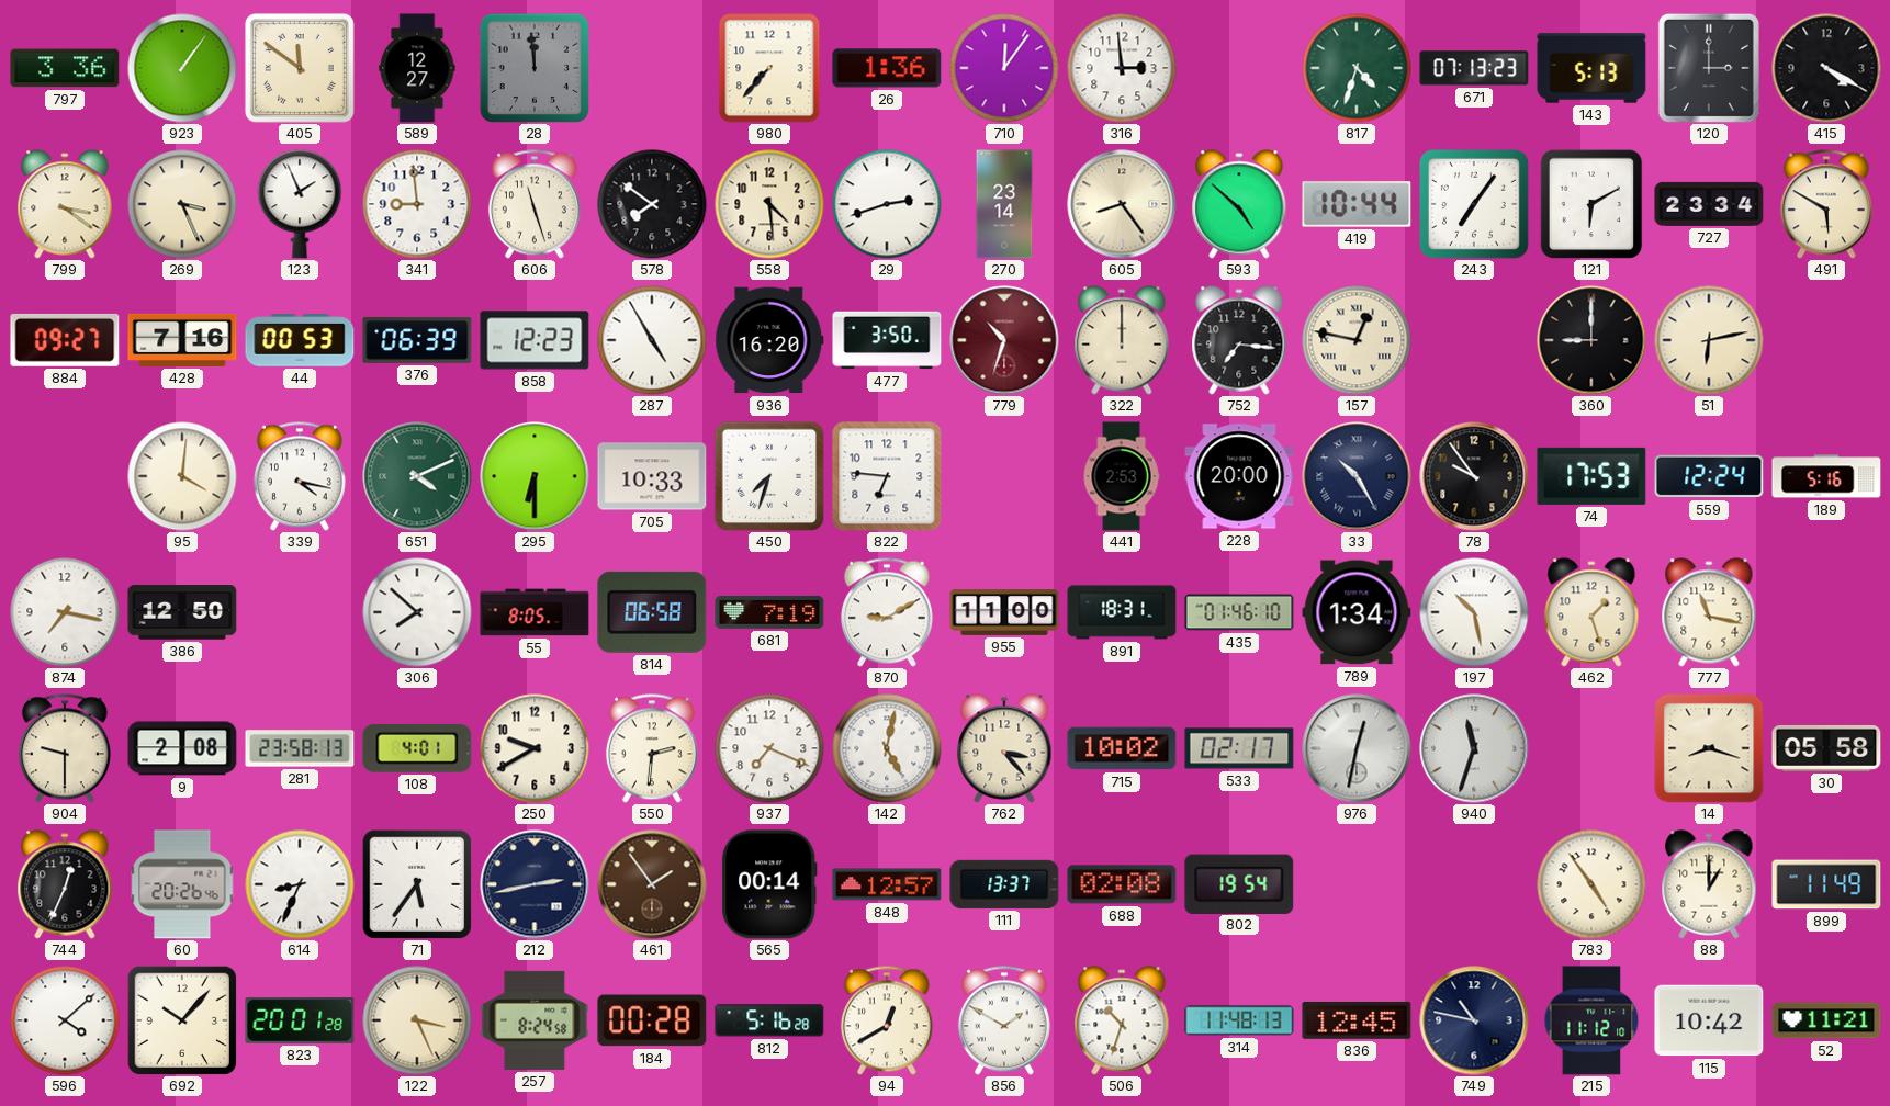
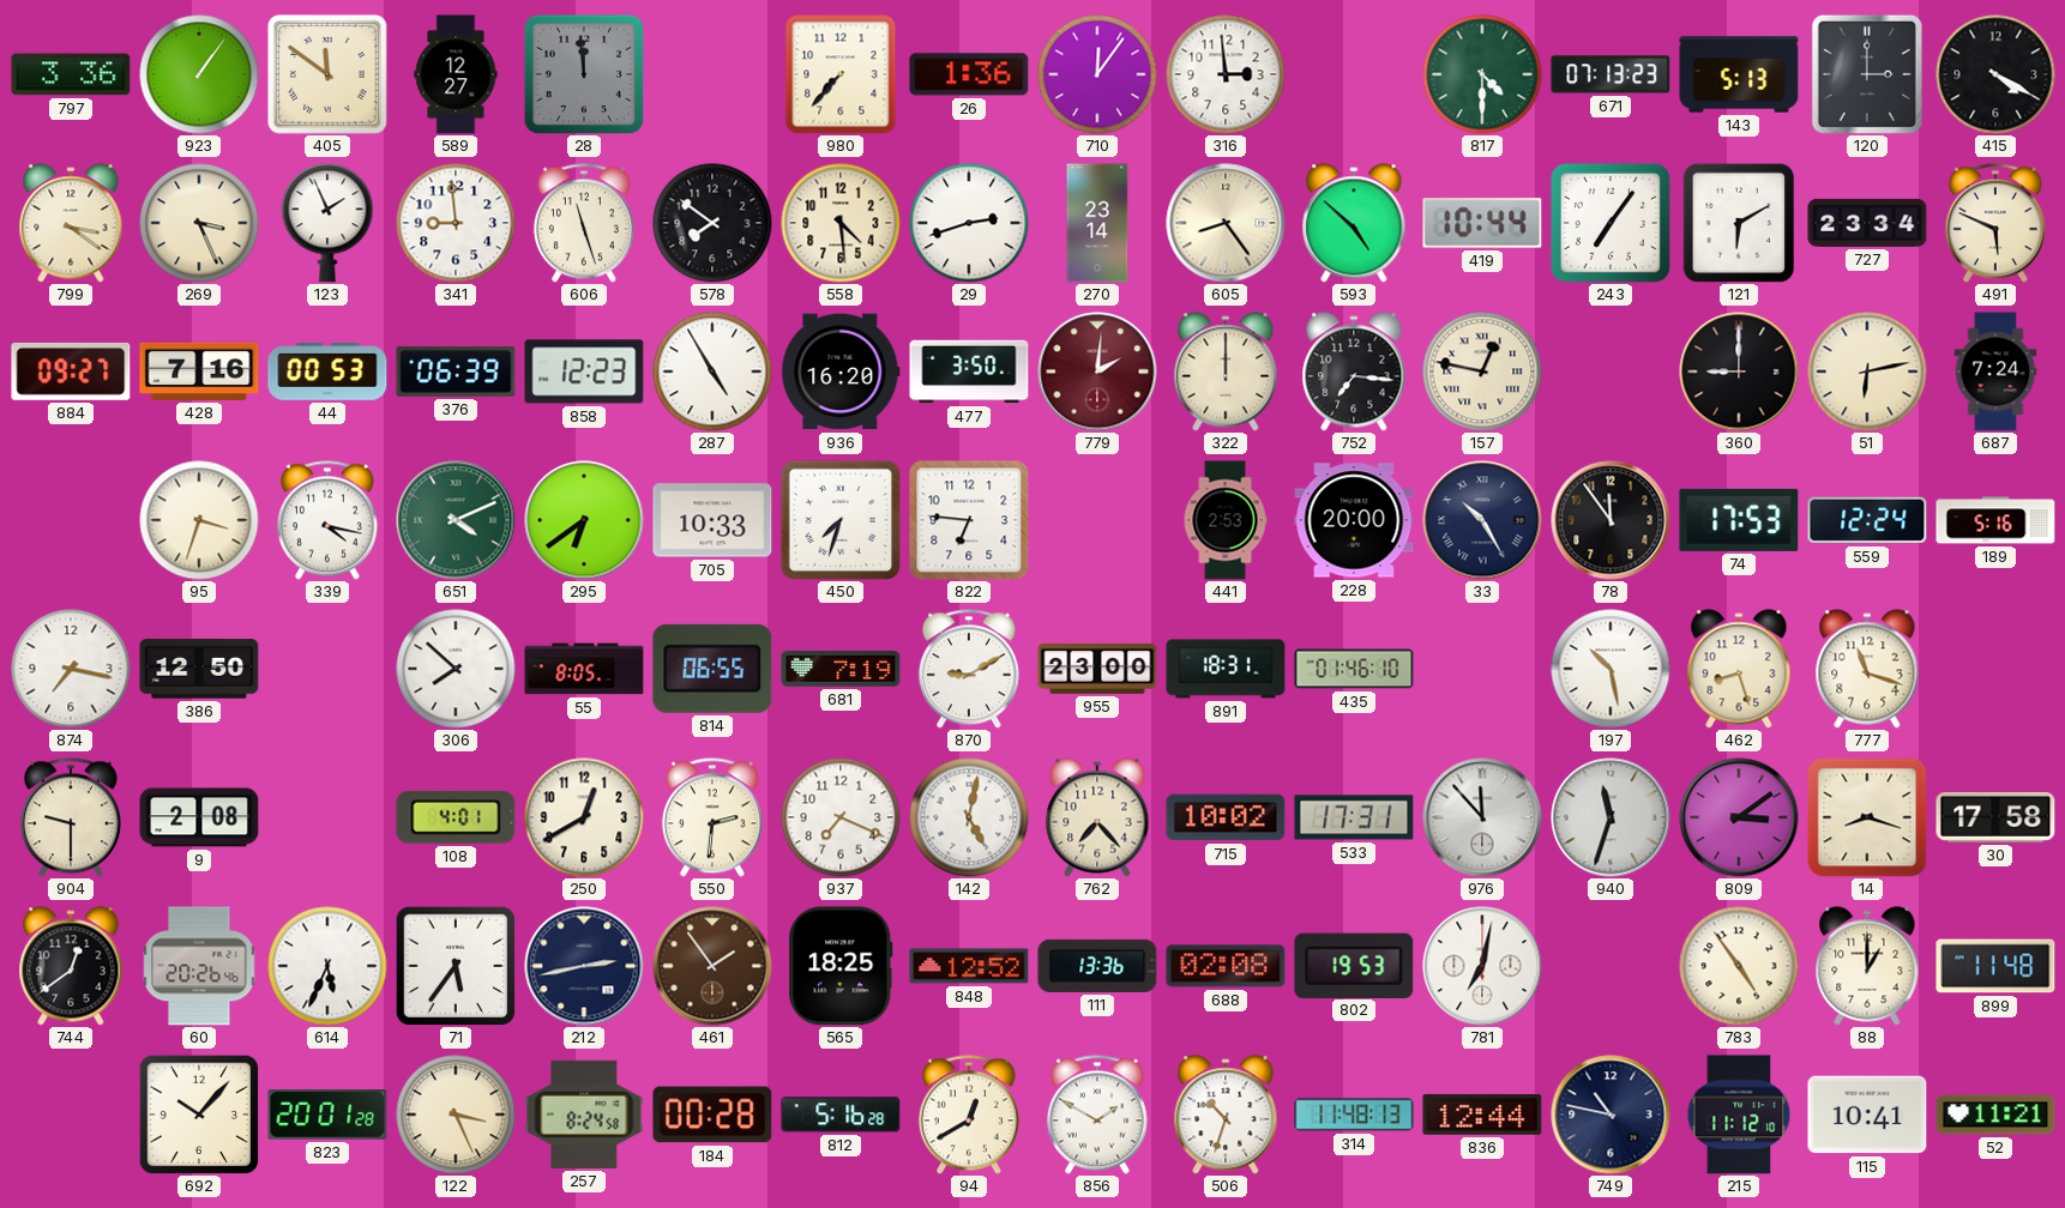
817: 4:33 -> 4:30
491: 5:50 -> 5:49
779: 10:33 -> 2:01
687: none -> 7:24
95: 4:01 -> 3:33
295: 6:30 -> 6:39
78: 9:54 -> 11:54
814: 06:58 -> 06:55
955: 11:00 -> 23:00
789: 1:34 -> none
462: 1:27 -> 8:27
777: 11:17 -> 11:18
281: 23:58 -> none
250: 9:40 -> 12:40
762: 3:23 -> 7:23
533: 02:17 -> 17:31
976: 12:32 -> 11:53
809: none -> 3:09
30: 05:58 -> 17:58
744: 12:34 -> 12:39
614: 8:34 -> 5:34
565: 00:14 -> 18:25
848: 12:57 -> 12:52
111: 13:37 -> 13:36
802: 19:54 -> 19:53
781: none -> 7:02
899: 11:49 -> 11:48
596: 4:08 -> none
836: 12:45 -> 12:44
115: 10:42 -> 10:41
